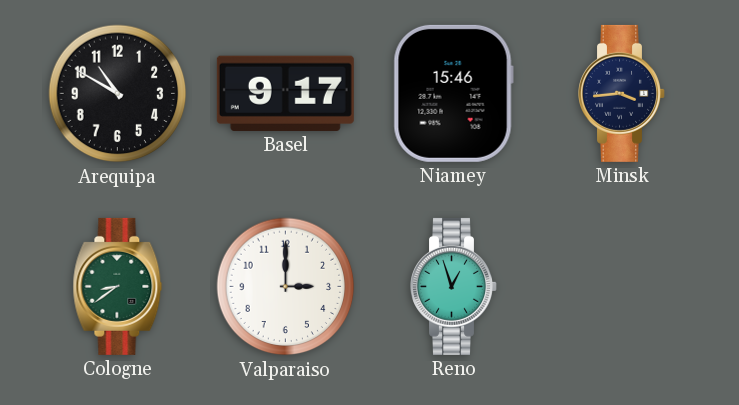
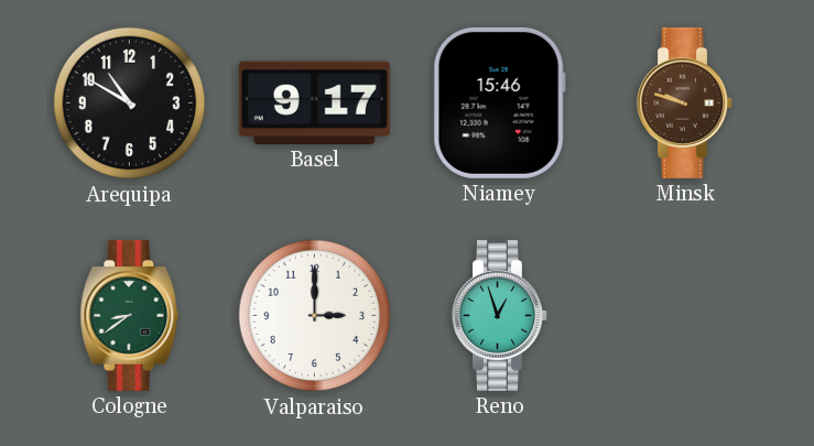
Minsk: 3:44 -> 9:48
Minsk dial: navy -> brown
